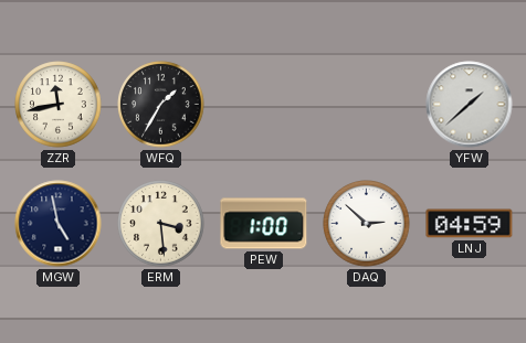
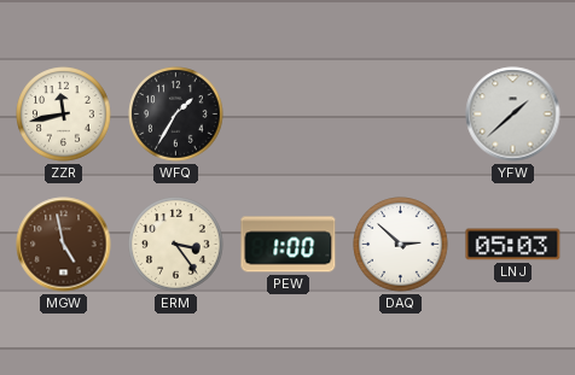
MGW dial: navy -> brown
ERM: 3:29 -> 3:24
LNJ: 04:59 -> 05:03
